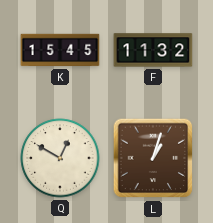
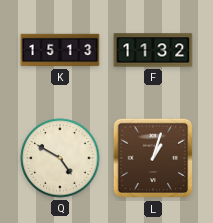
K: 15:45 -> 15:13
Q: 12:50 -> 4:50
